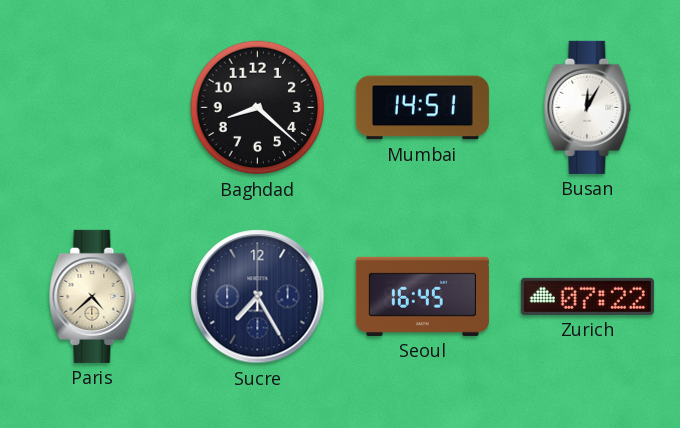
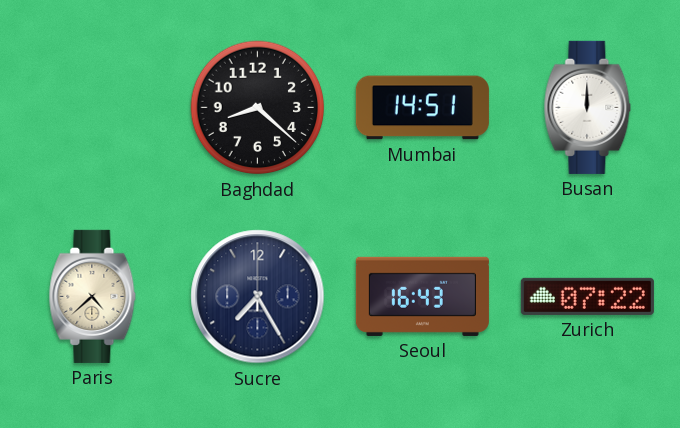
Busan: 12:05 -> 12:00
Seoul: 16:45 -> 16:43
